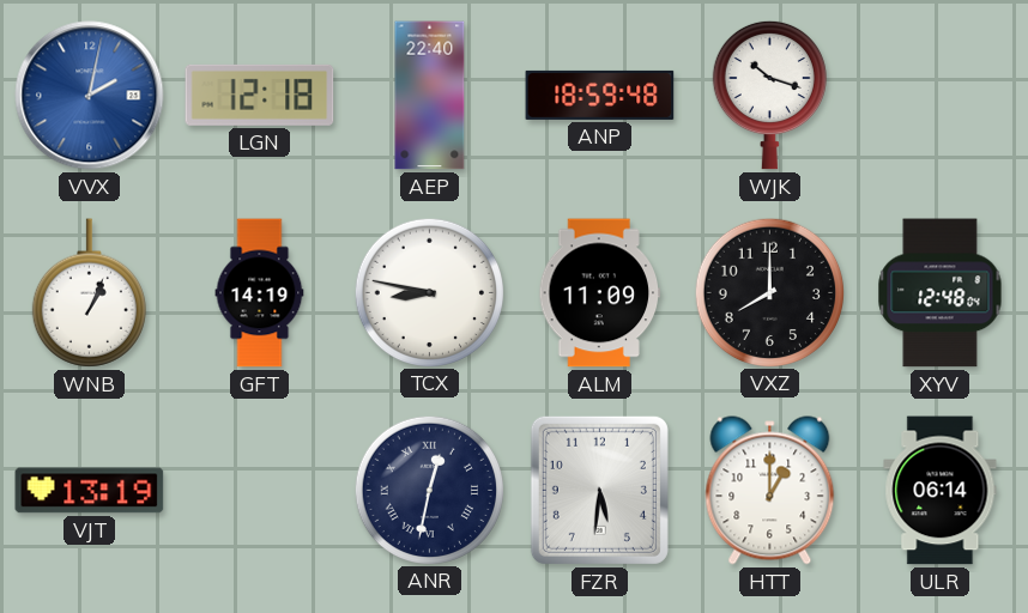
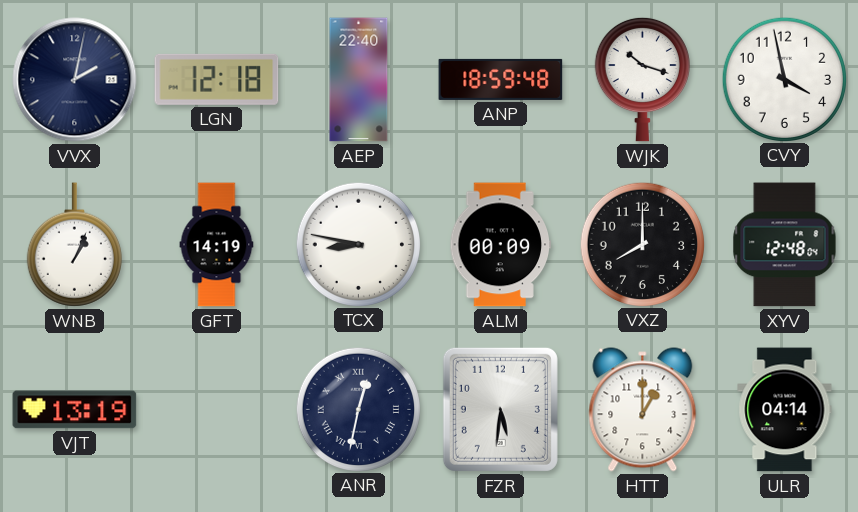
VVX dial: blue -> navy
CVY: none -> 3:58
ALM: 11:09 -> 00:09
ULR: 06:14 -> 04:14
